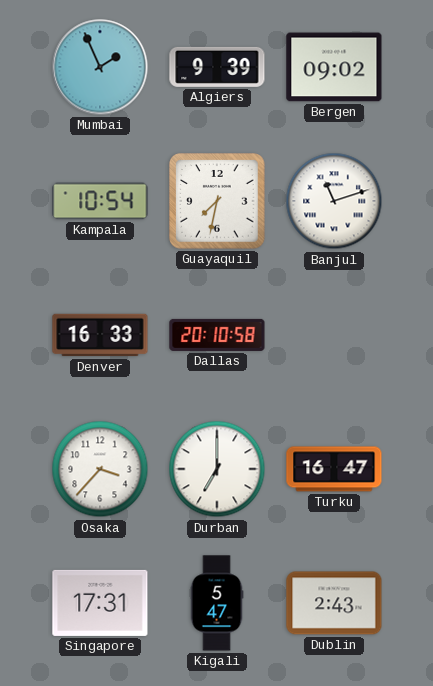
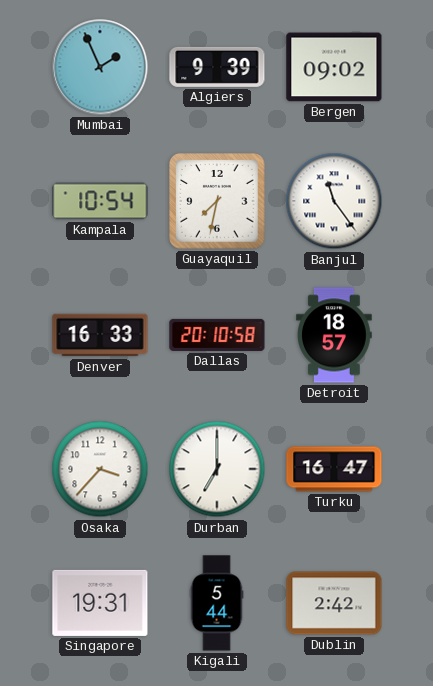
Banjul: 11:12 -> 11:24
Detroit: none -> 18:57
Singapore: 17:31 -> 19:31
Kigali: 5:47 -> 5:44
Dublin: 2:43 -> 2:42
